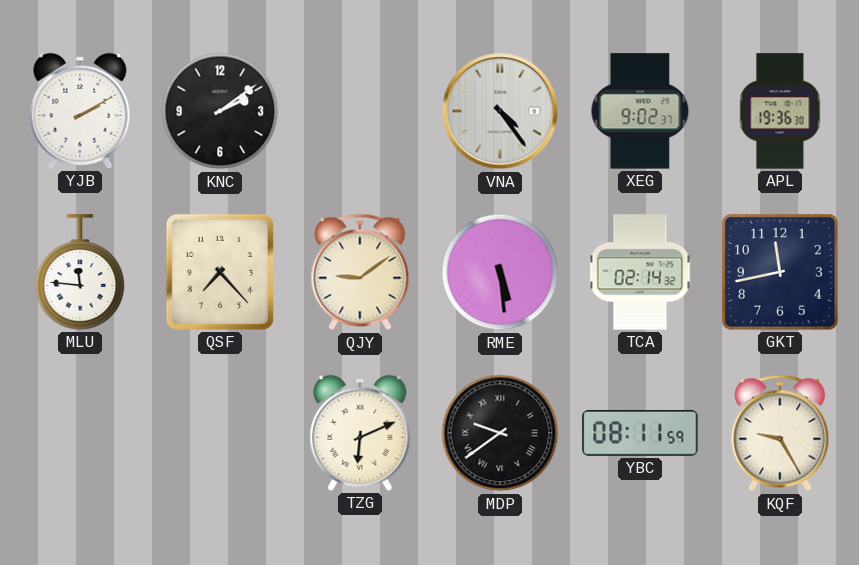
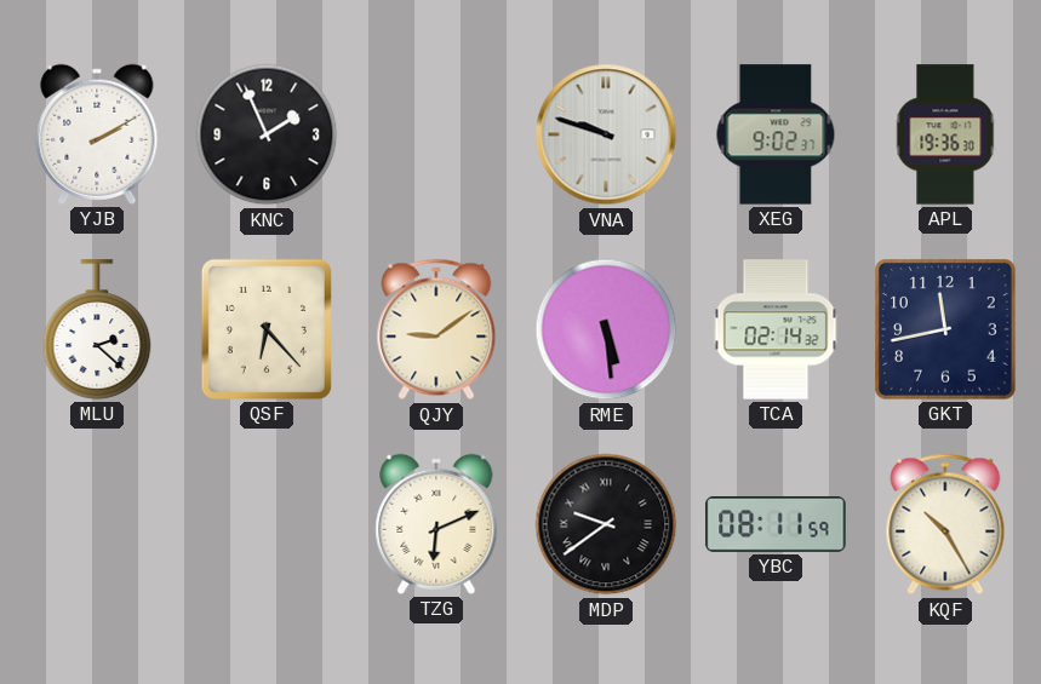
KNC: 2:09 -> 1:56
VNA: 4:24 -> 9:48
MLU: 11:46 -> 2:22
QSF: 7:23 -> 6:23
KQF: 9:25 -> 10:25
